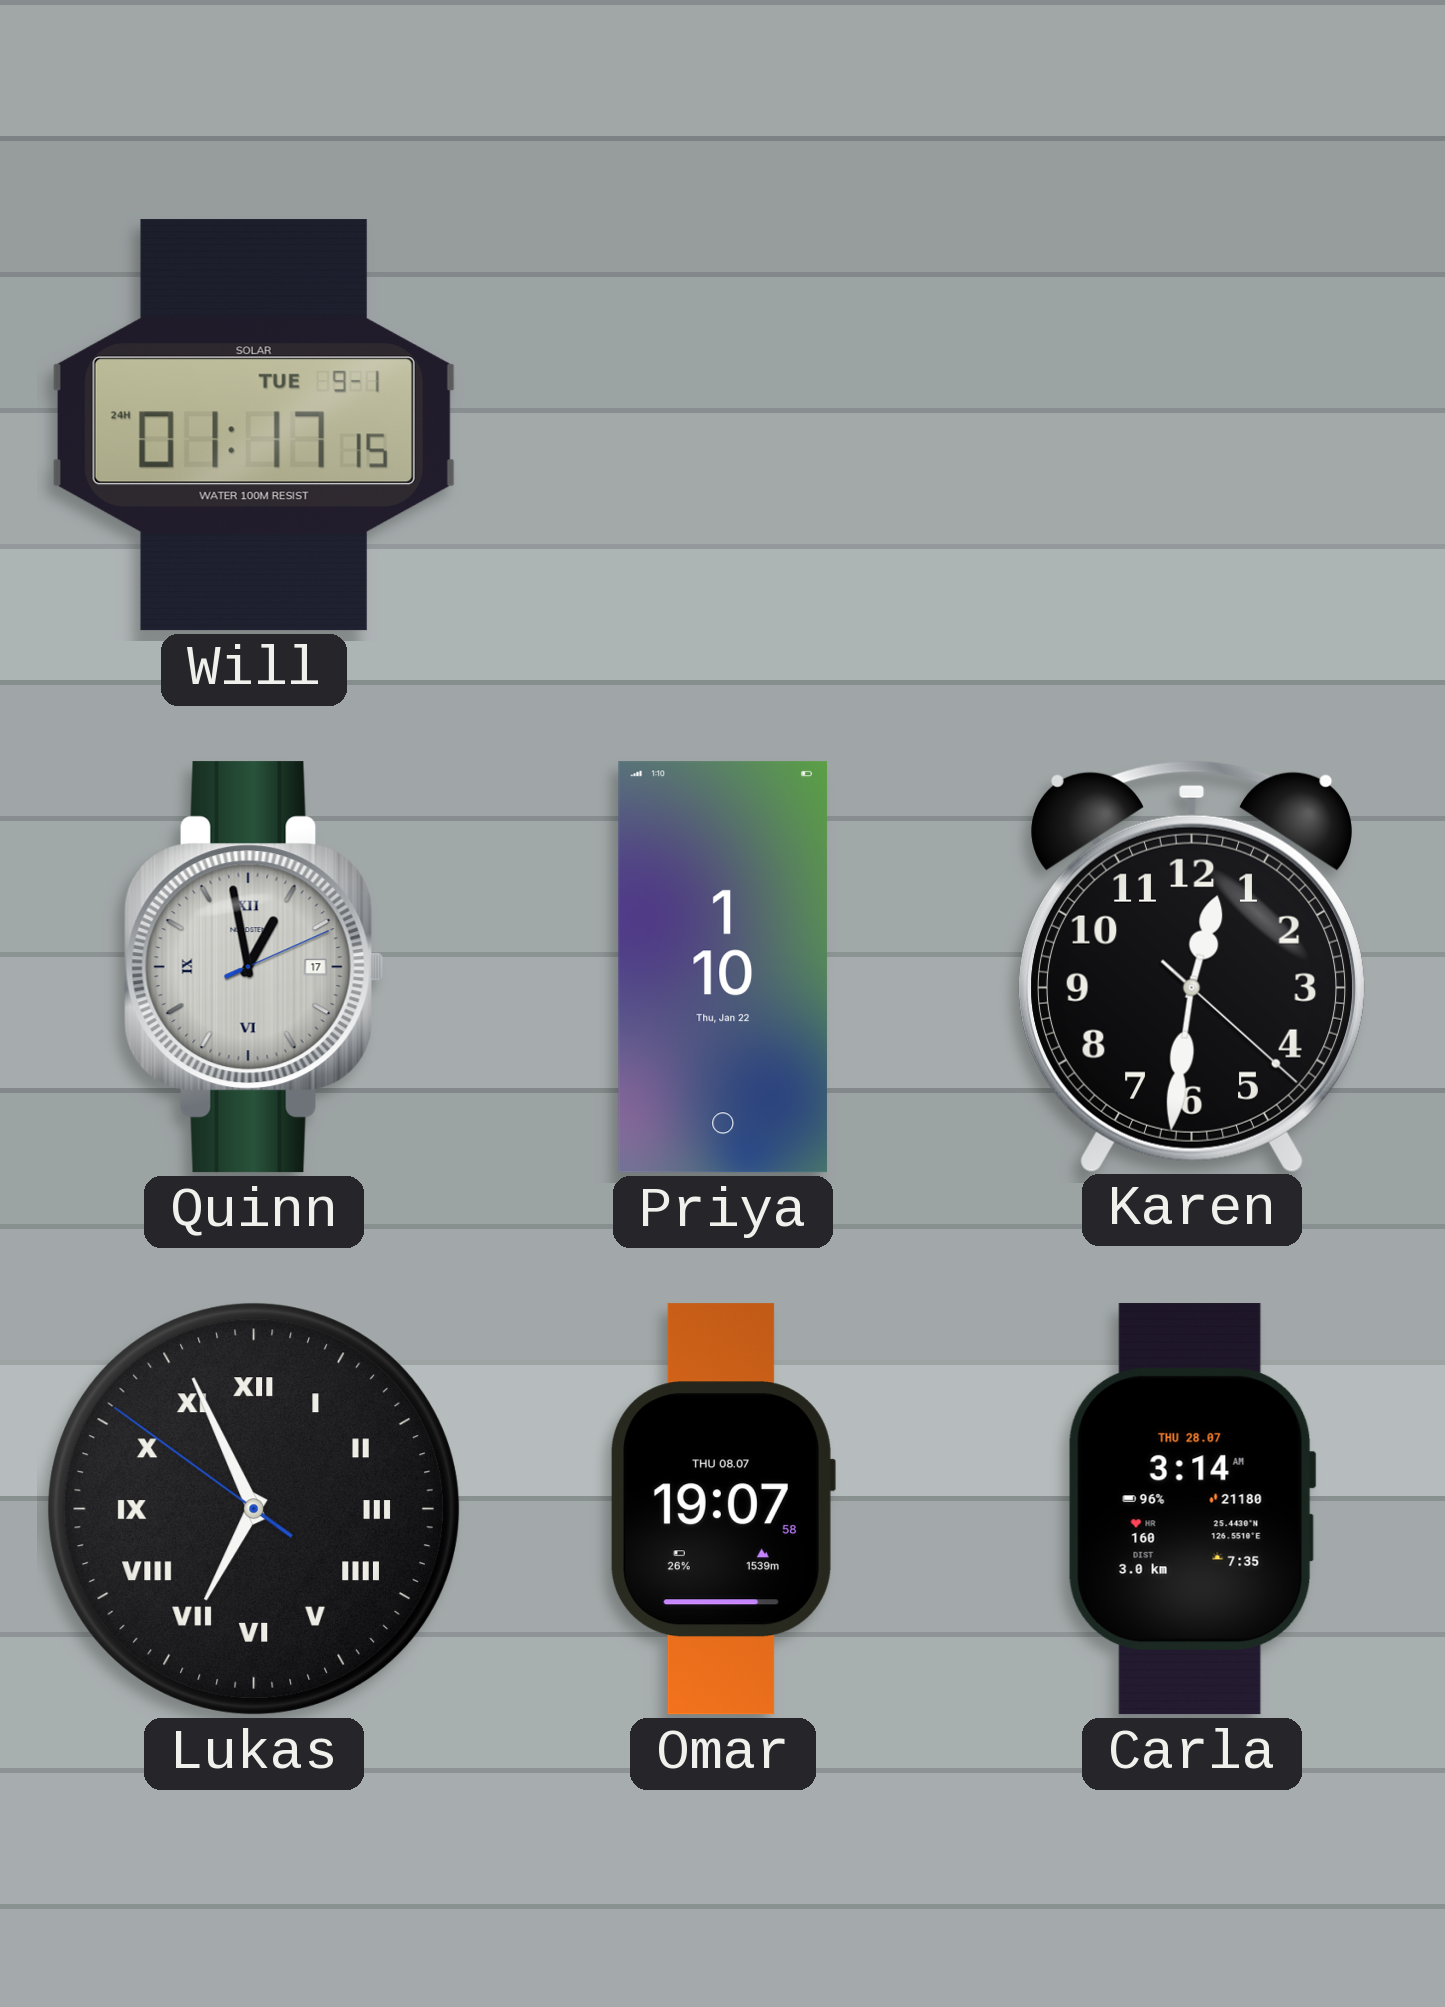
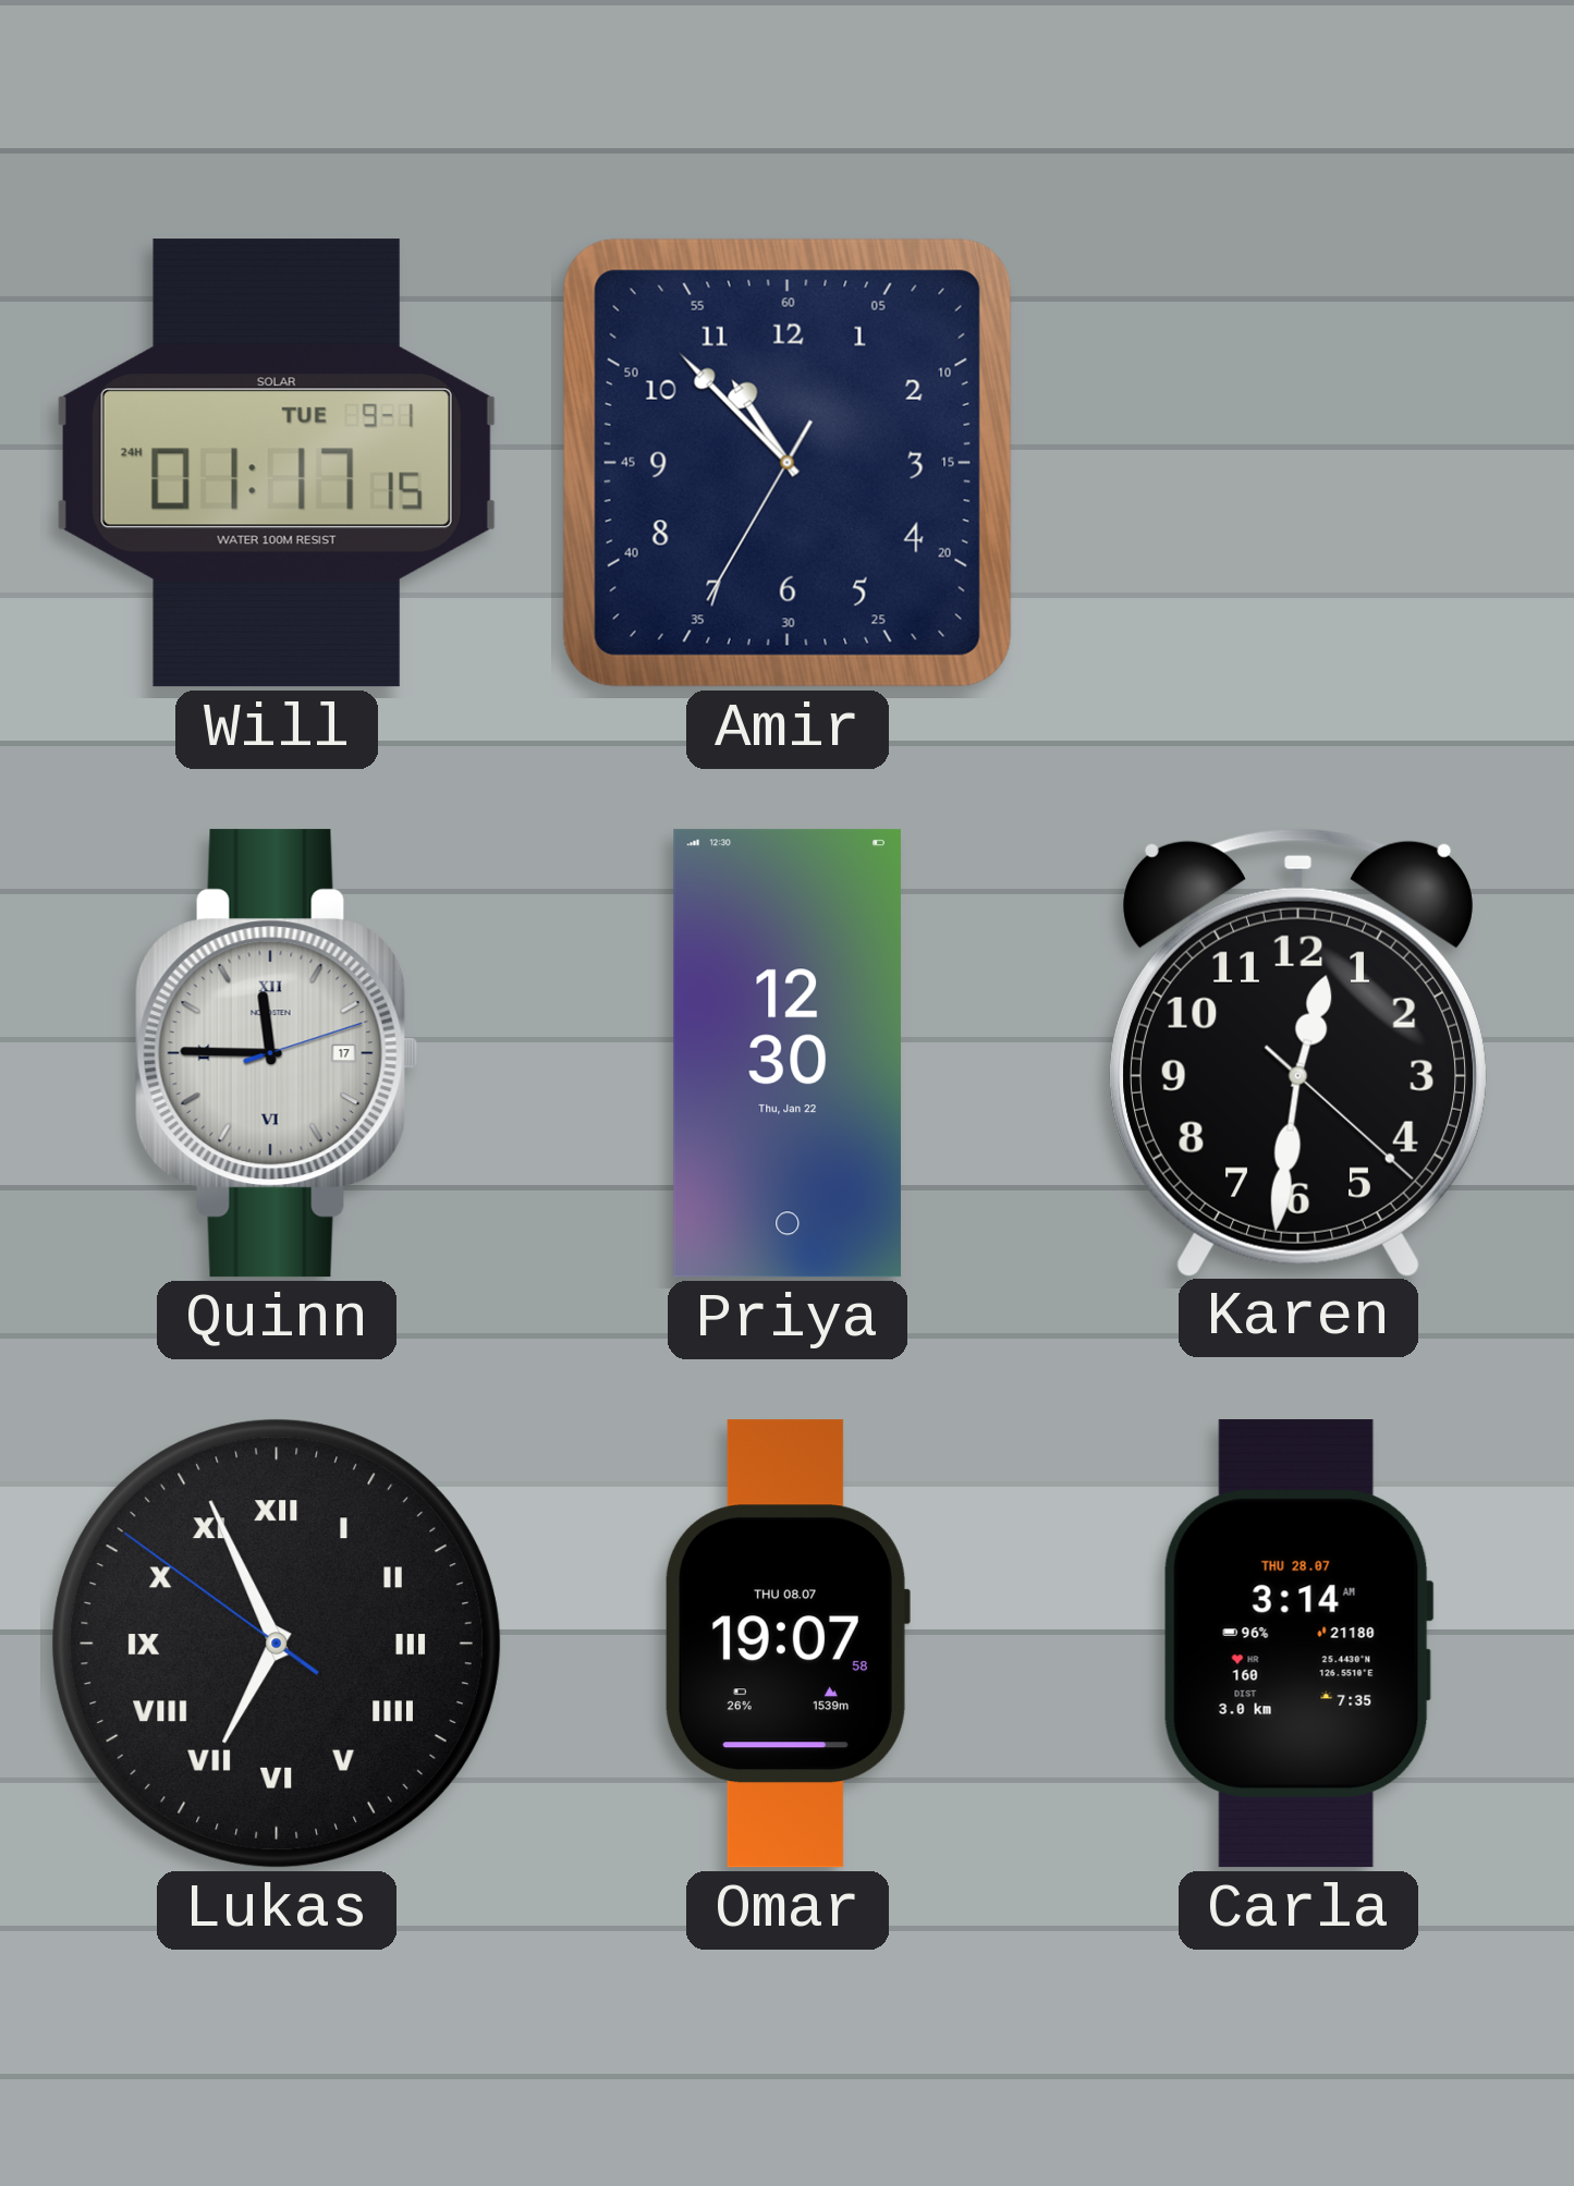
Amir: none -> 10:52
Quinn: 12:58 -> 11:45
Priya: 1:10 -> 12:30
